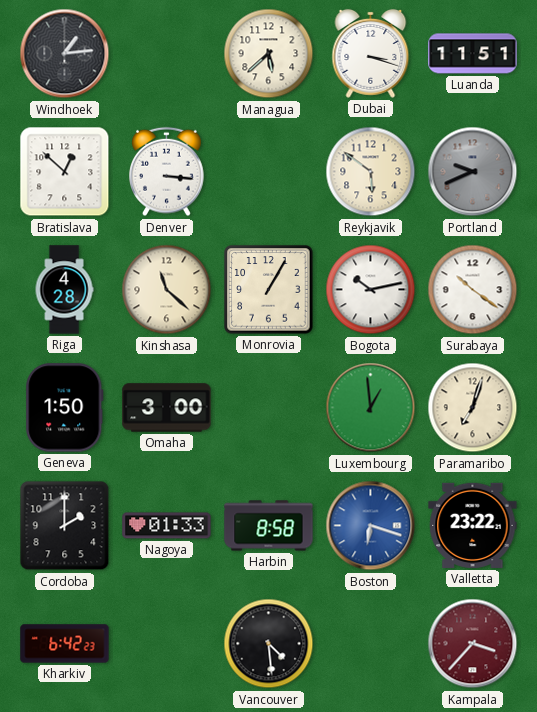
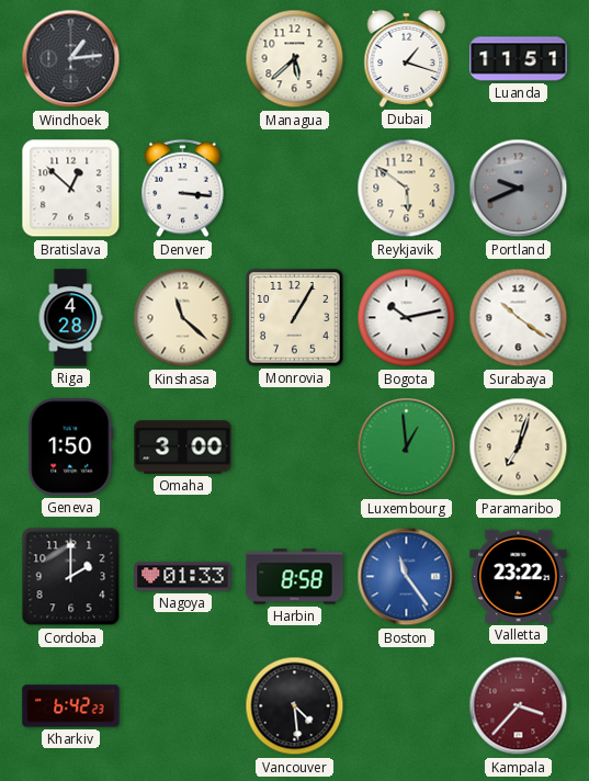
Dubai: 3:18 -> 1:18
Boston: 6:18 -> 11:24
